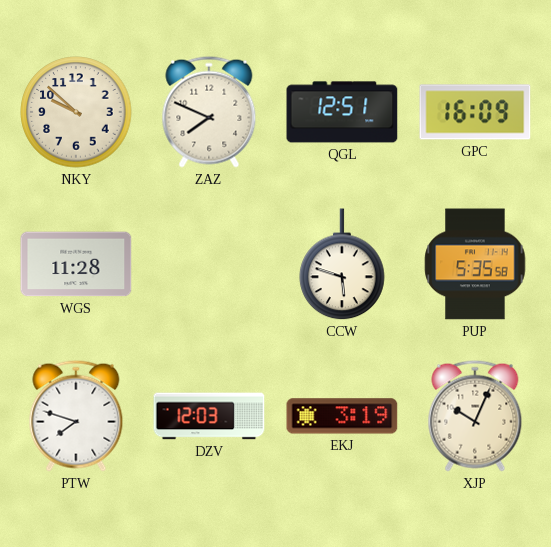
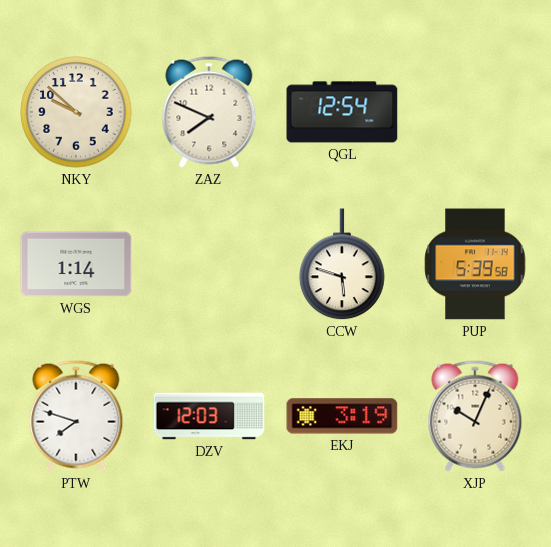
QGL: 12:51 -> 12:54
GPC: 16:09 -> none
WGS: 11:28 -> 1:14
PUP: 5:35 -> 5:39
